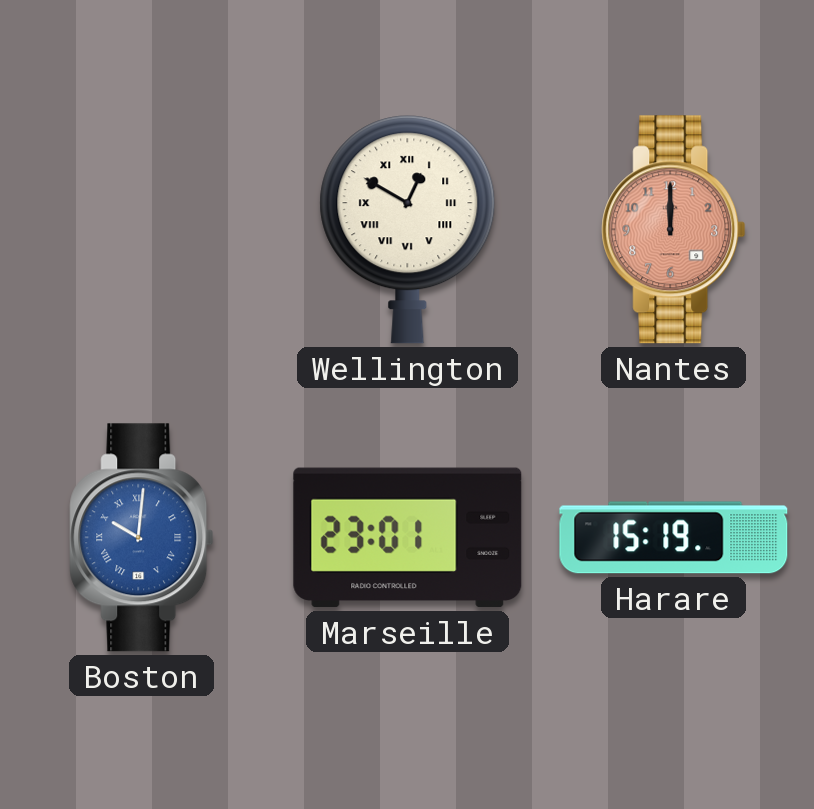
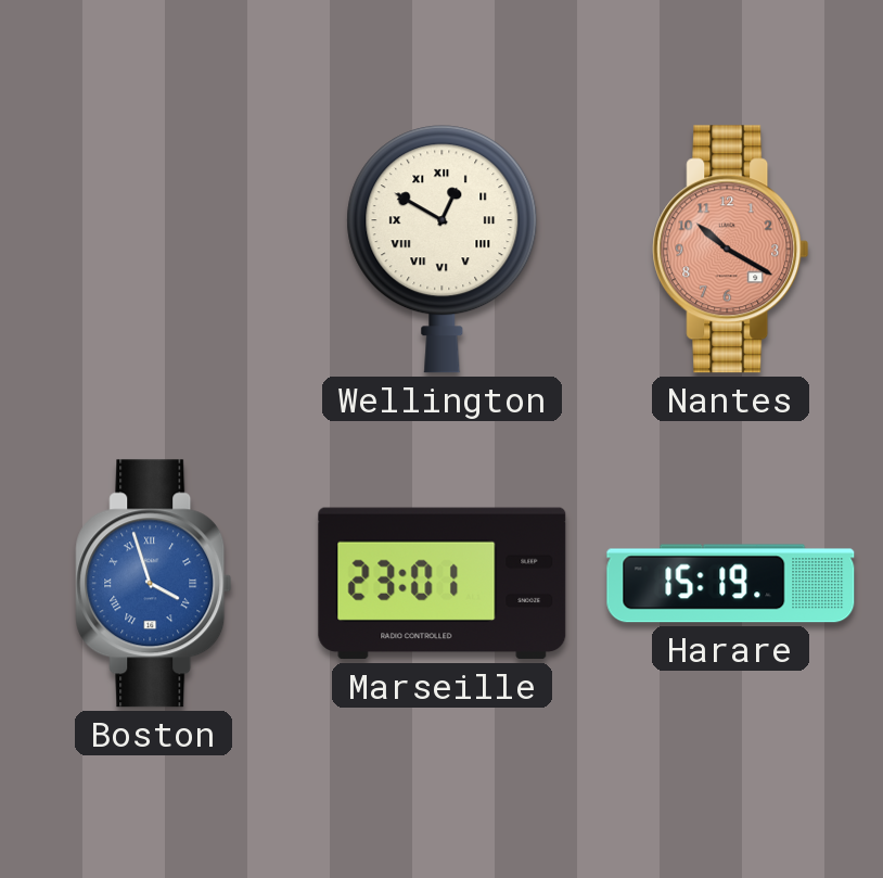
Nantes: 12:00 -> 10:20
Boston: 10:01 -> 3:57
